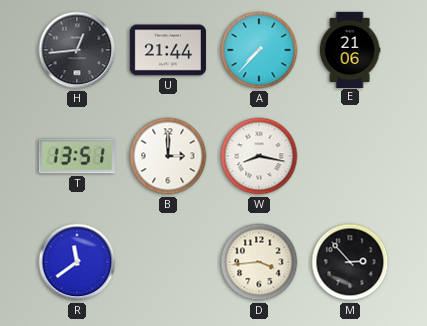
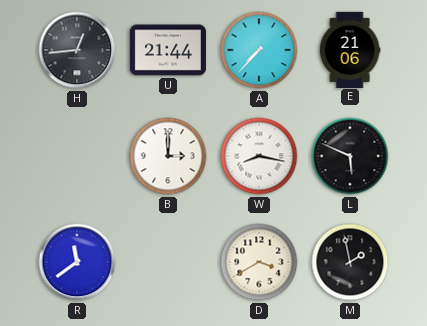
T: 13:51 -> none
L: none -> 5:49
D: 3:44 -> 3:40
M: 2:53 -> 1:58
